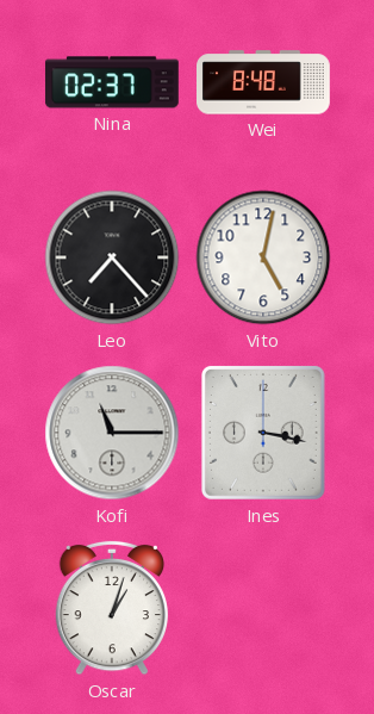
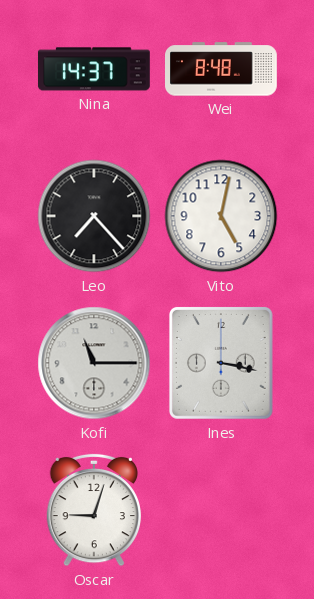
Nina: 02:37 -> 14:37
Oscar: 1:03 -> 9:03
